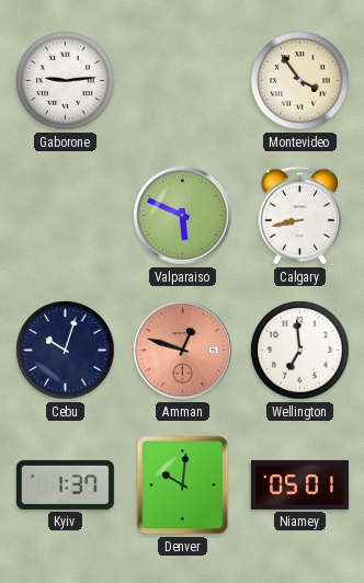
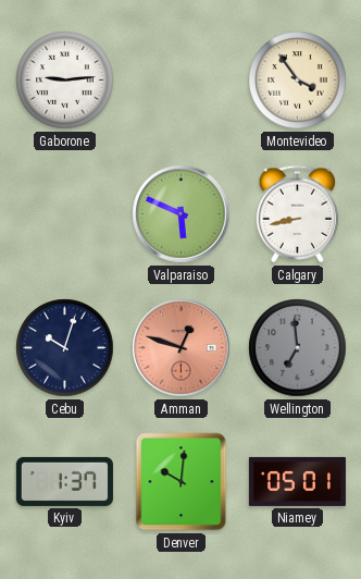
Wellington dial: white -> grey
